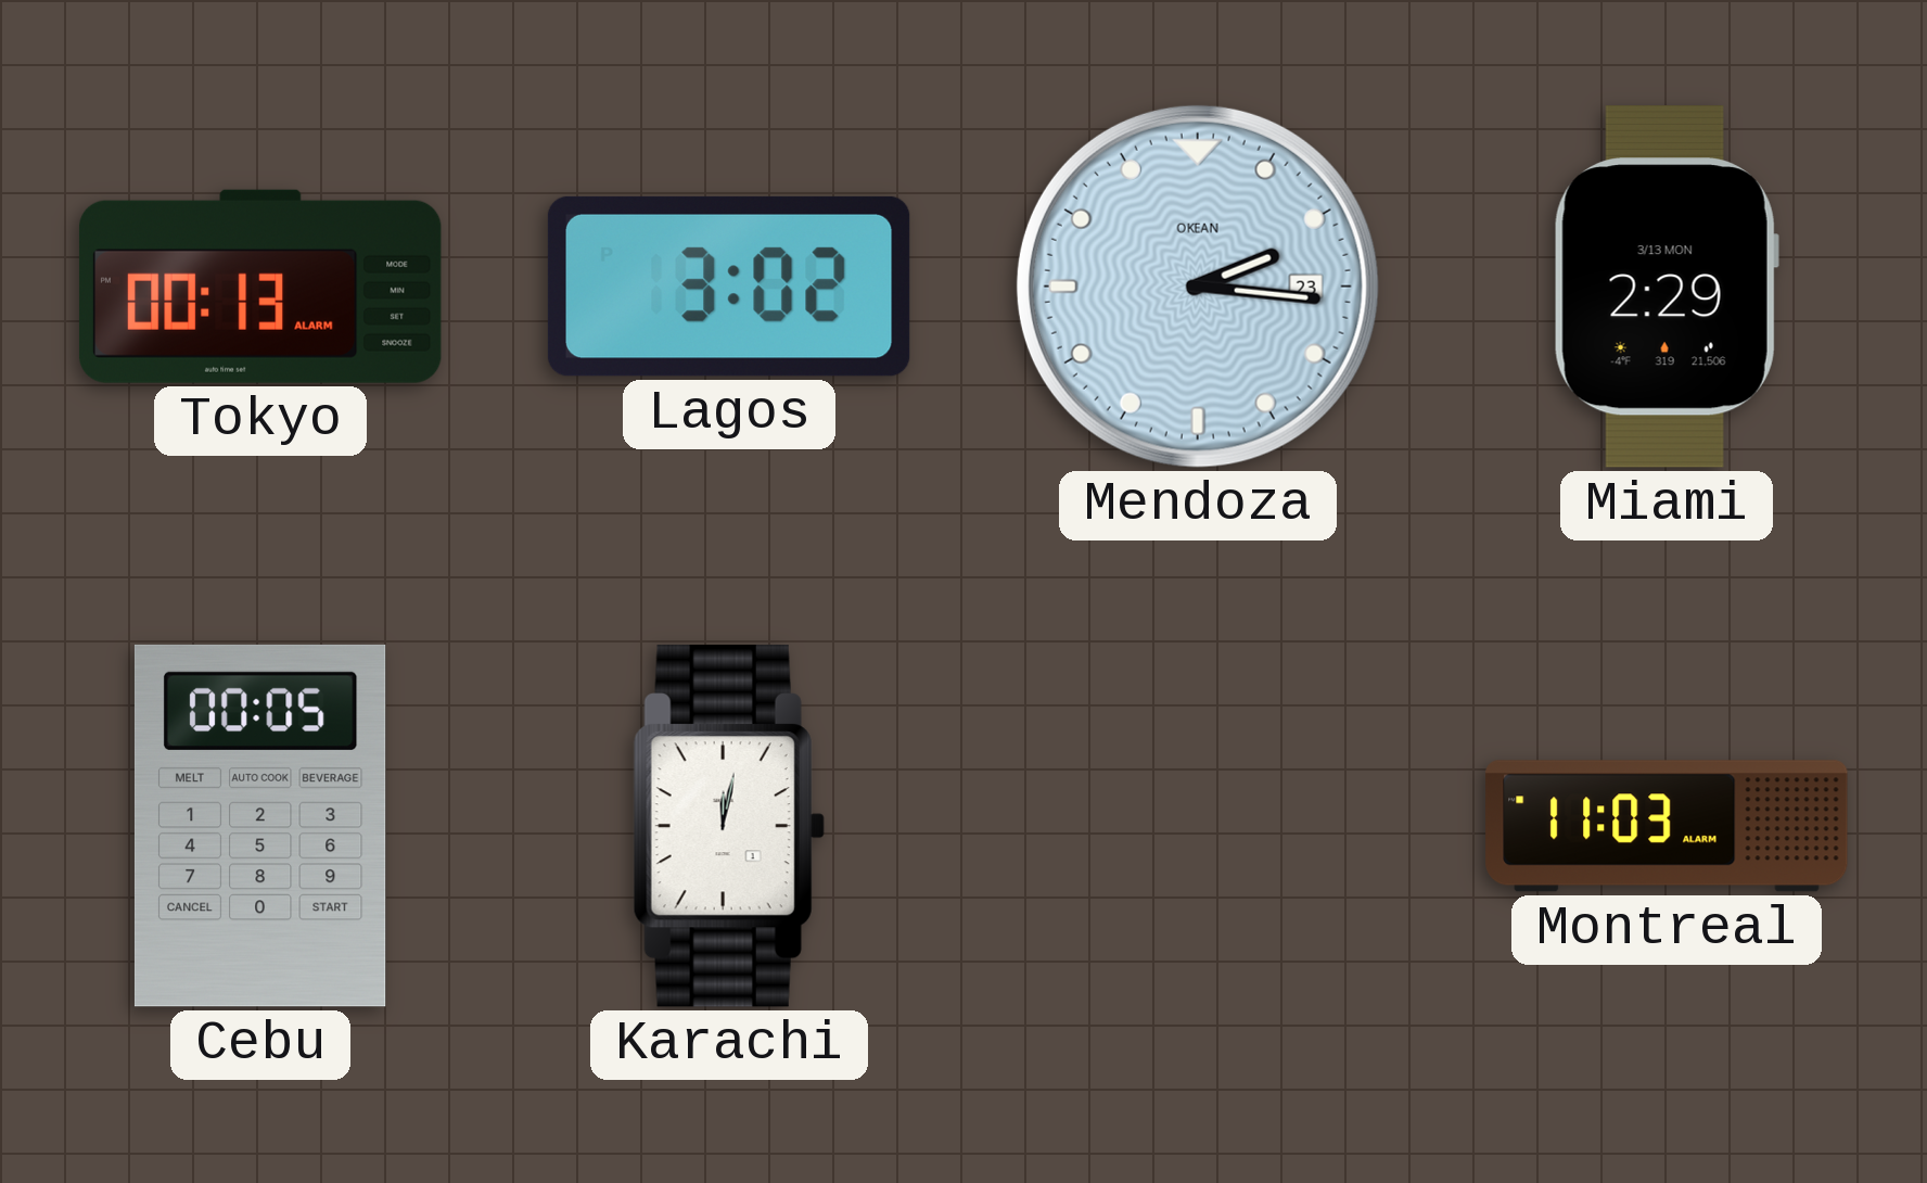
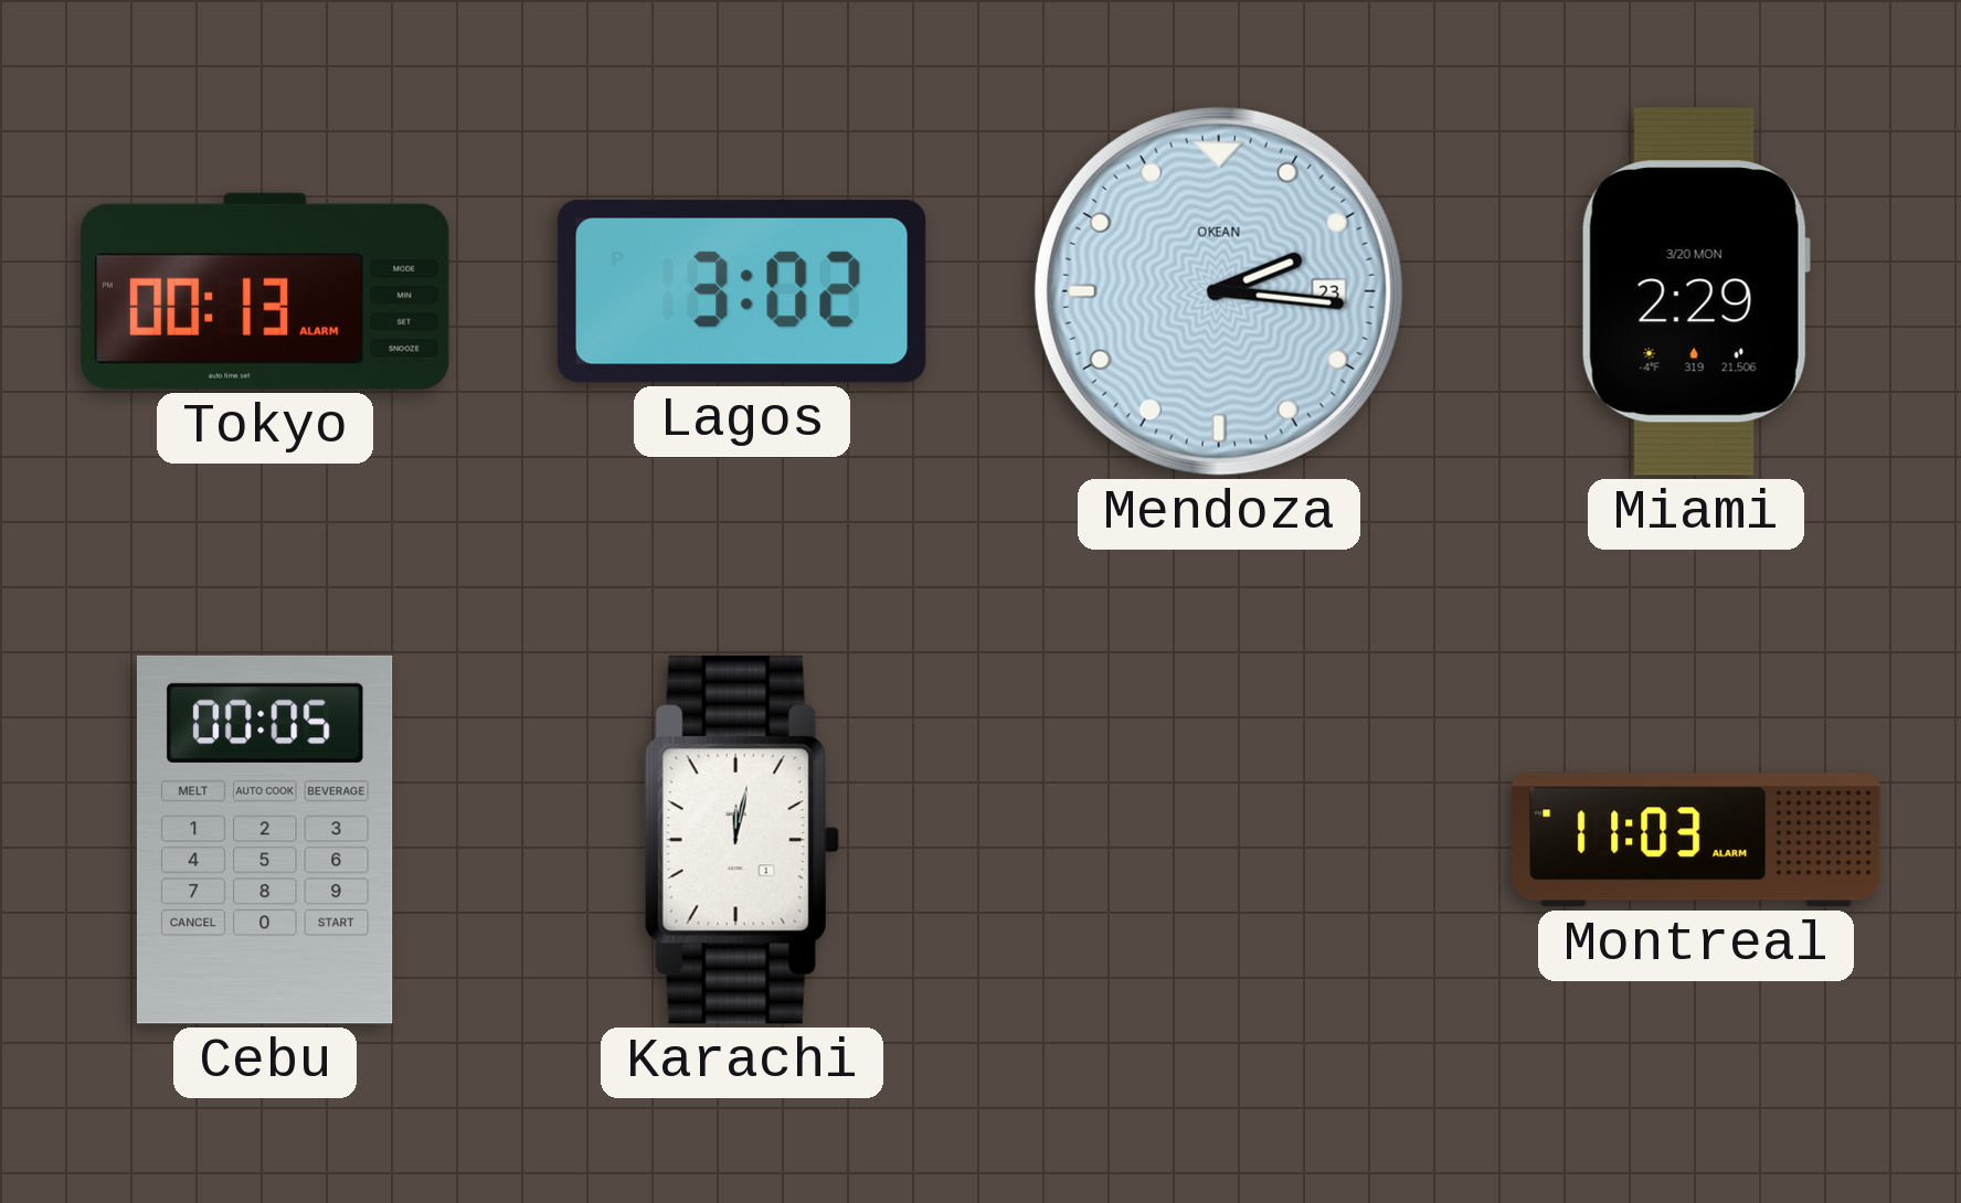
Miami date: 3/13 MON -> 3/20 MON
